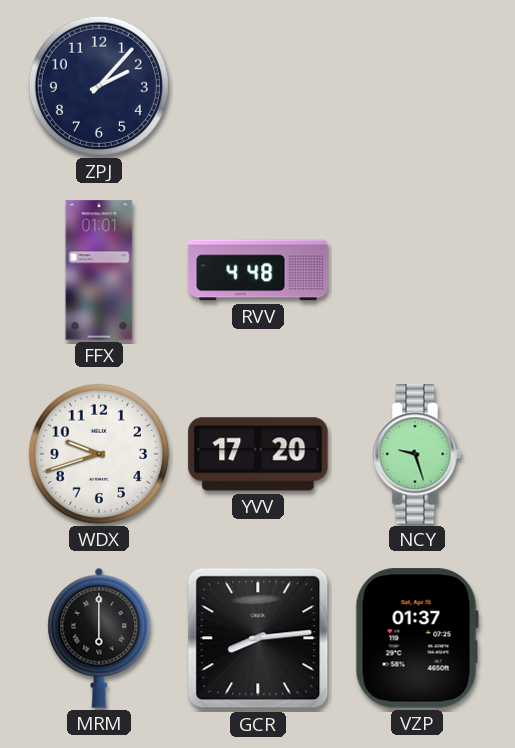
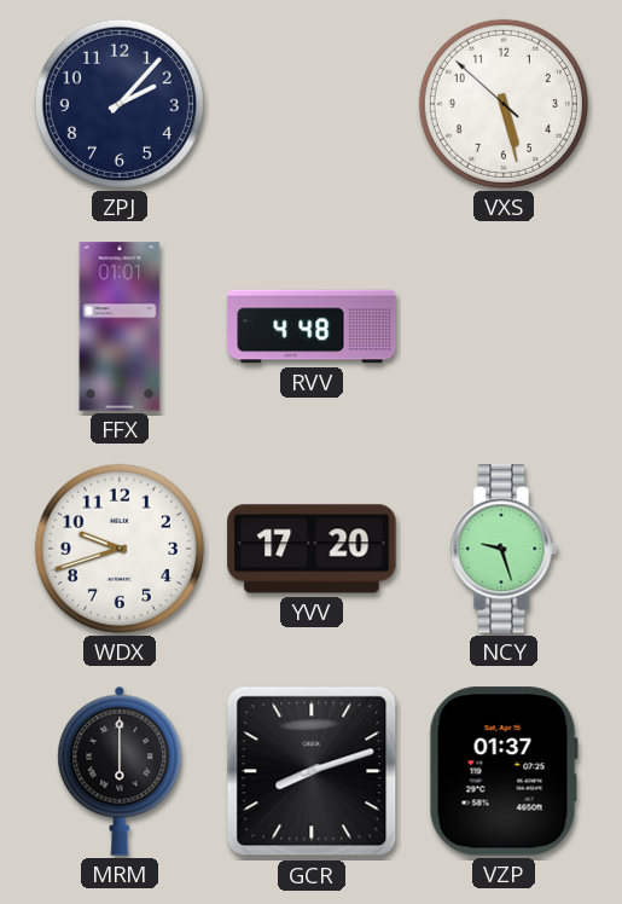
VXS: none -> 5:27
GCR: 8:14 -> 8:12
